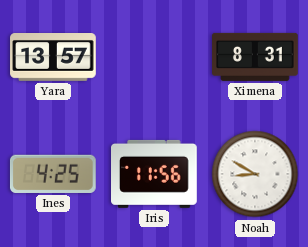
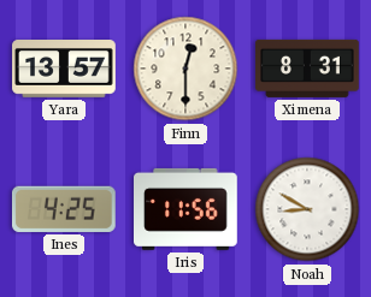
Finn: none -> 12:30
